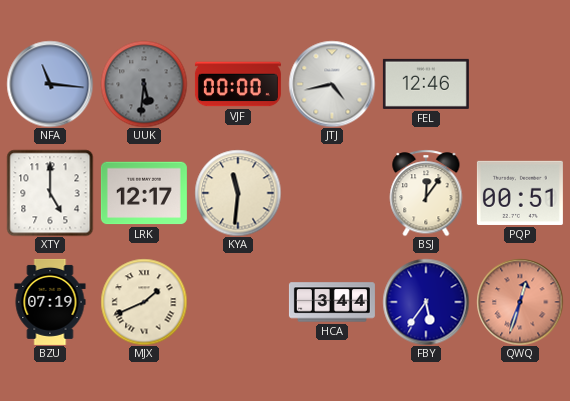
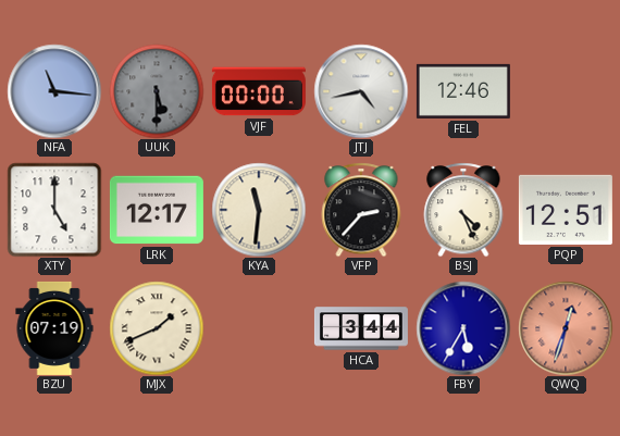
UUK: 5:31 -> 5:30
VFP: none -> 2:37
BSJ: 12:06 -> 4:26
PQP: 00:51 -> 12:51
FBY: 5:36 -> 5:35
